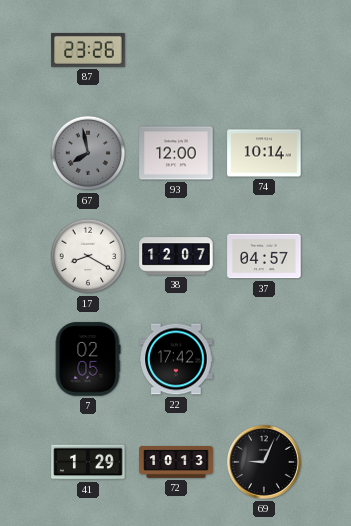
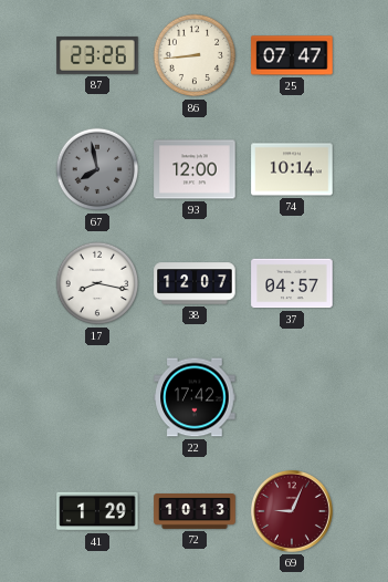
86: none -> 8:44
25: none -> 07:47
17: 8:20 -> 8:17
7: 02:05 -> none
69 dial: black -> burgundy
